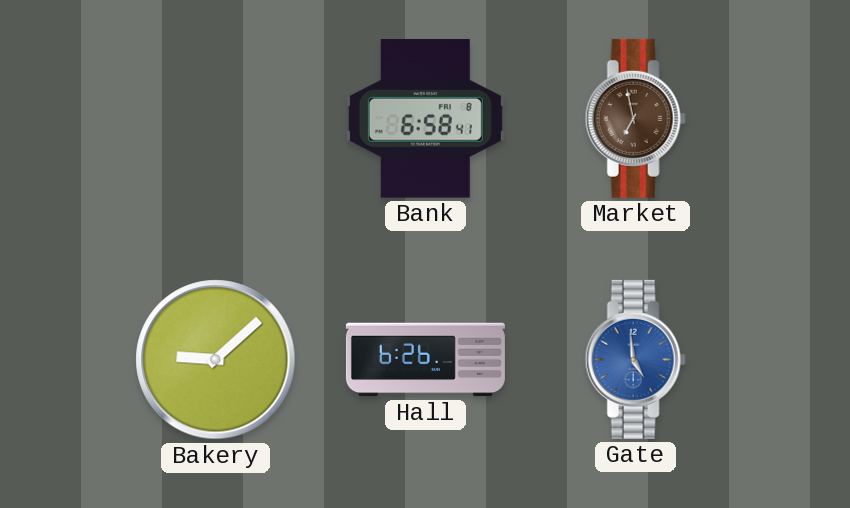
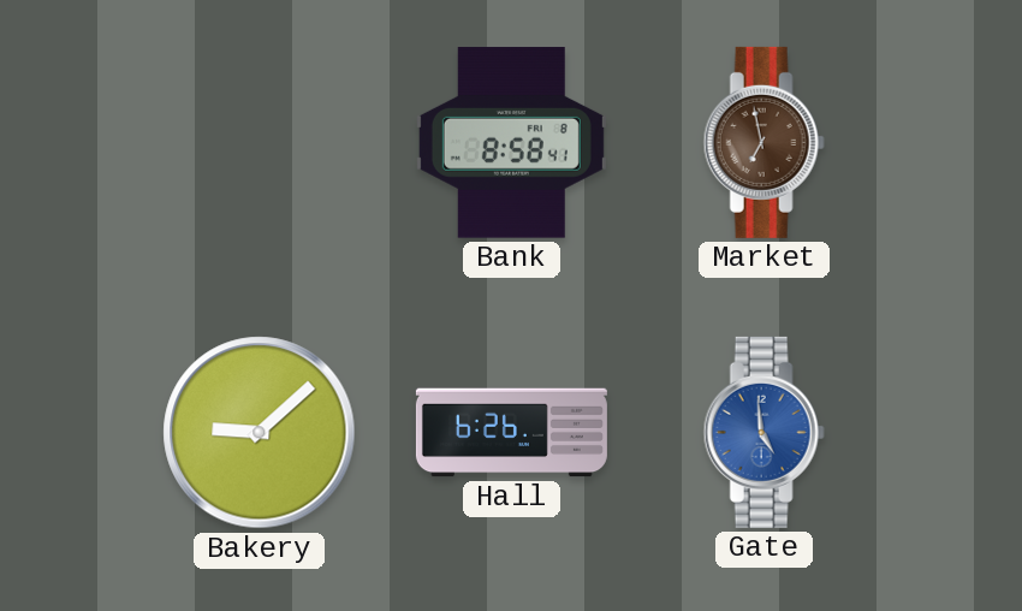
Bank: 6:58 -> 8:58
